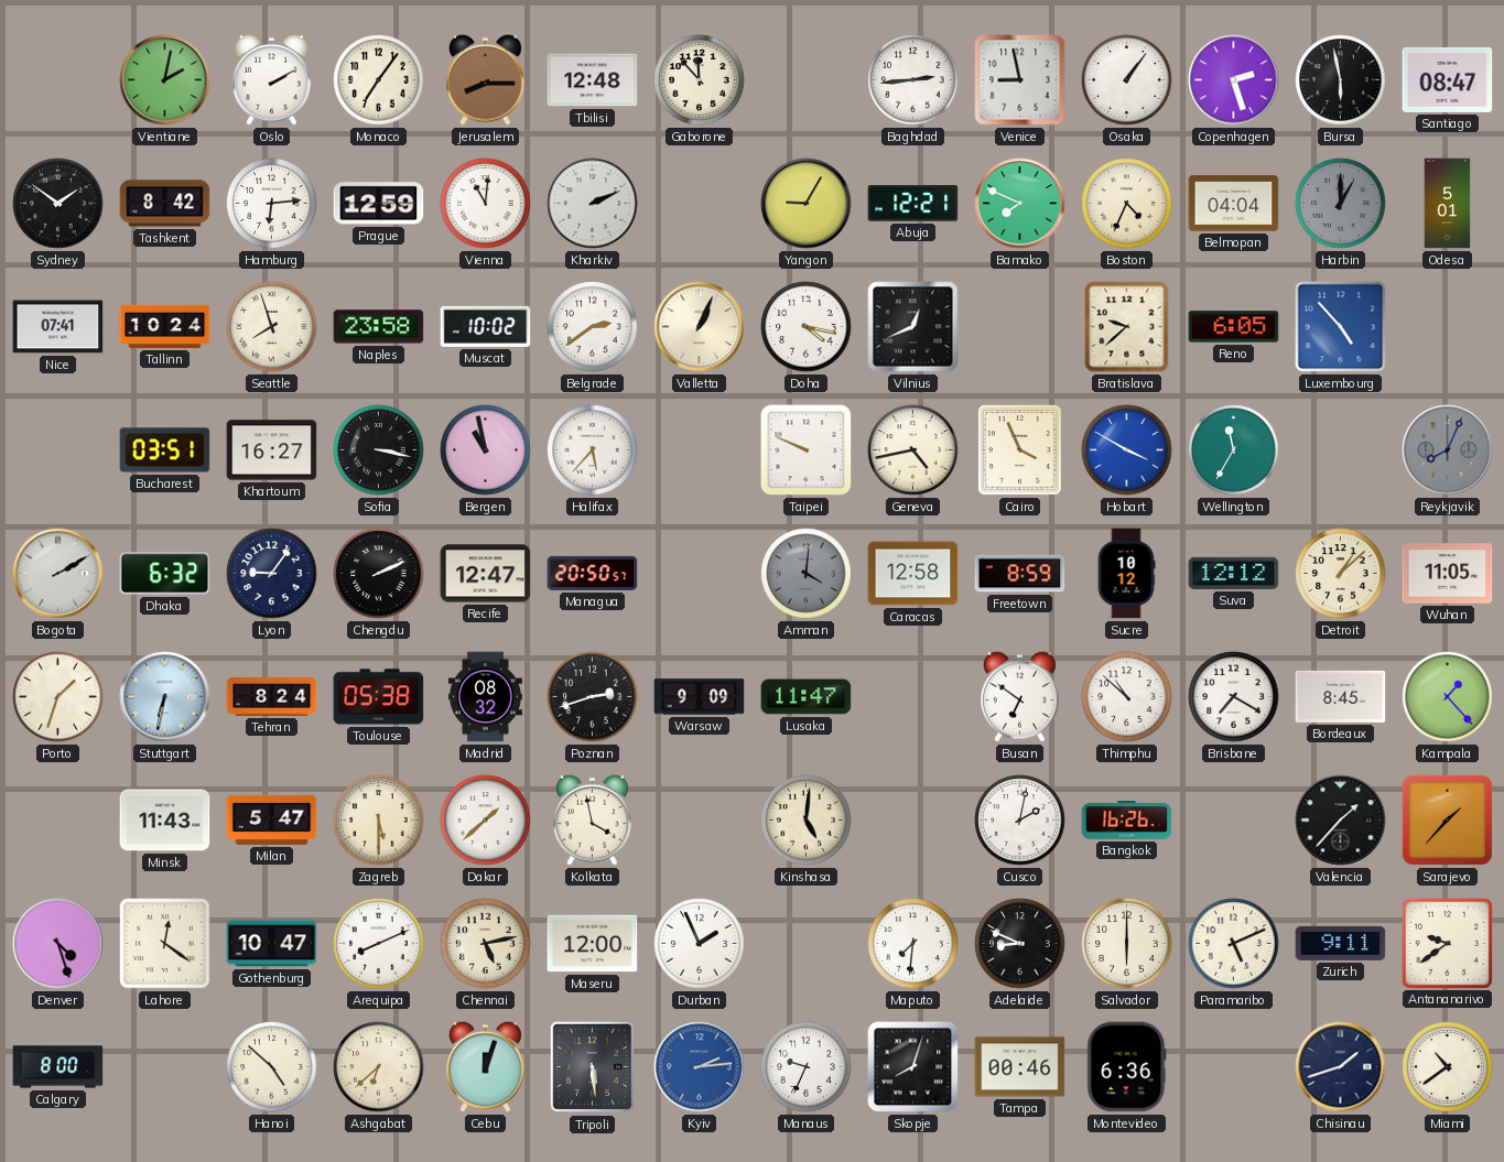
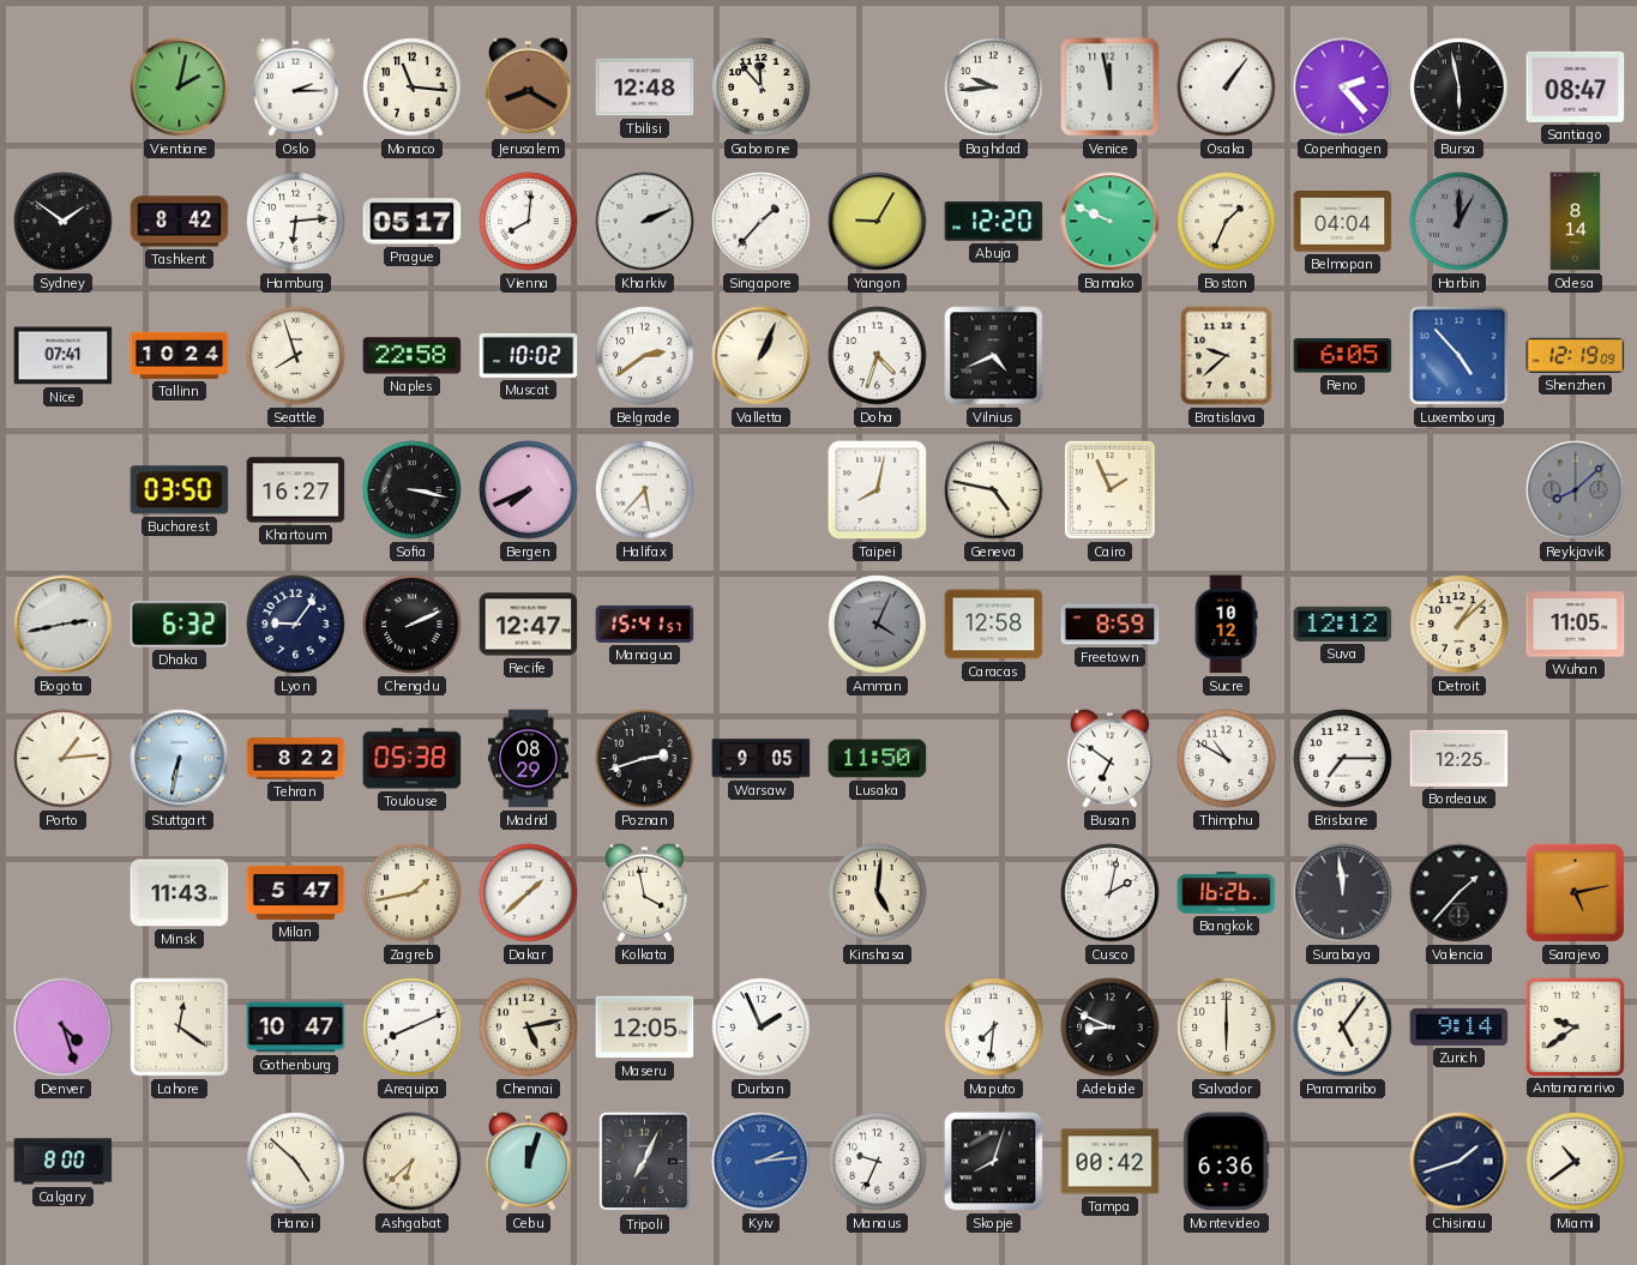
Oslo: 2:10 -> 2:15
Monaco: 7:06 -> 11:16
Jerusalem: 8:15 -> 8:20
Baghdad: 2:44 -> 9:44
Venice: 8:58 -> 11:58
Copenhagen: 2:27 -> 2:23
Prague: 12:59 -> 05:17
Vienna: 11:01 -> 8:01
Singapore: none -> 1:37
Abuja: 12:21 -> 12:20
Bamako: 7:49 -> 9:49
Boston: 4:34 -> 1:34
Odesa: 5:01 -> 8:14
Naples: 23:58 -> 22:58
Doha: 4:17 -> 4:33
Vilnius: 12:41 -> 4:41
Shenzhen: none -> 12:19
Bucharest: 03:51 -> 03:50
Bergen: 10:58 -> 7:41
Taipei: 9:49 -> 8:02
Geneva: 4:43 -> 4:47
Cairo: 3:56 -> 1:56
Hobart: 3:50 -> none
Wellington: 11:35 -> none
Reykjavik: 8:04 -> 8:08
Bogota: 2:10 -> 2:43
Managua: 20:50 -> 15:41
Amman: 4:01 -> 4:04
Porto: 1:33 -> 1:14
Tehran: 8:24 -> 8:22
Madrid: 08:32 -> 08:29
Warsaw: 9:09 -> 9:05
Lusaka: 11:47 -> 11:50
Thimphu: 10:52 -> 10:50
Brisbane: 7:20 -> 7:15
Bordeaux: 8:45 -> 12:25
Kampala: 1:23 -> none
Zagreb: 5:30 -> 1:43
Surabaya: none -> 11:59
Sarajevo: 1:37 -> 5:13
Maseru: 12:00 -> 12:05
Paramaribo: 5:11 -> 5:06
Zurich: 9:11 -> 9:14
Tripoli: 5:29 -> 7:04
Tampa: 00:46 -> 00:42
